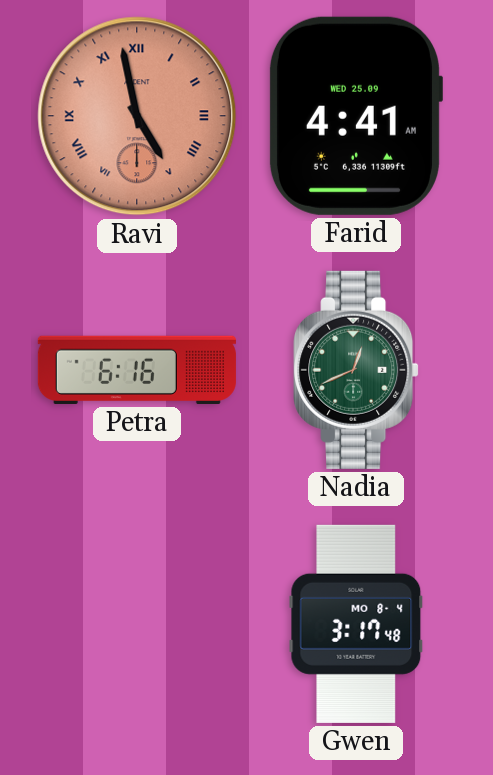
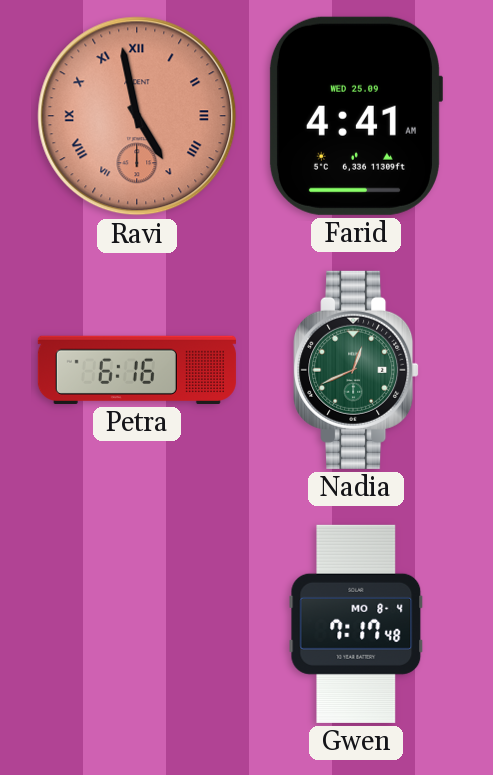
Gwen: 3:17 -> 7:17
